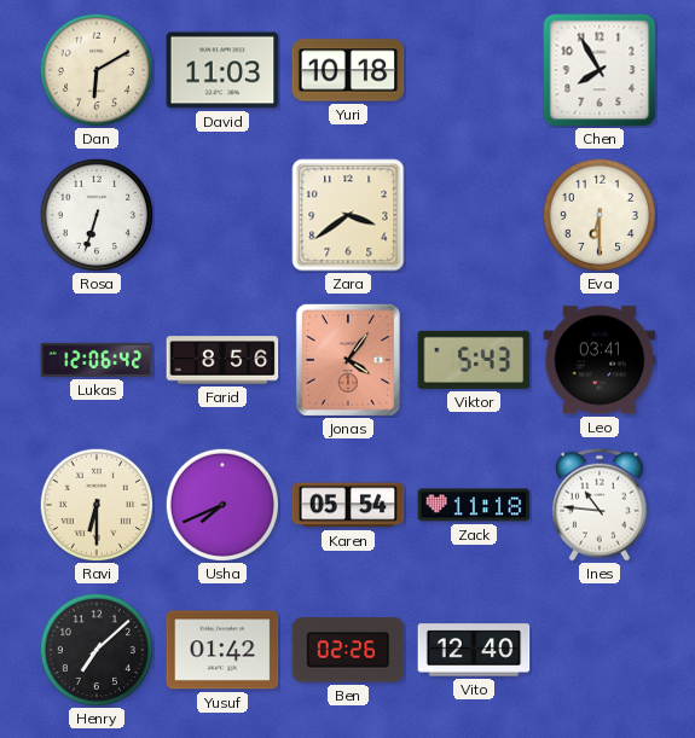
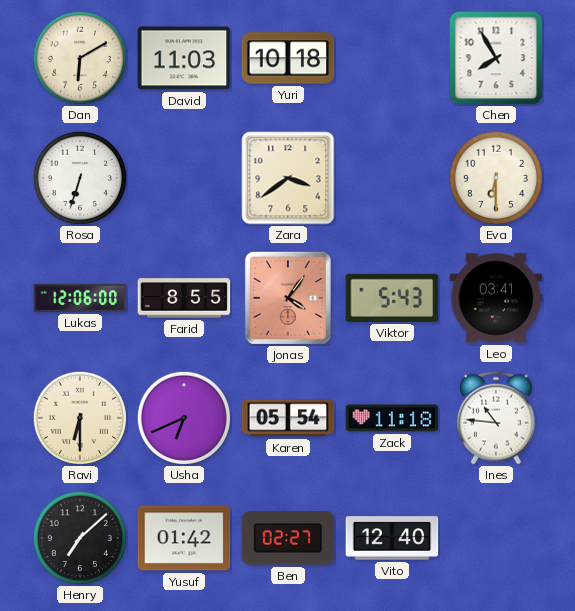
Lukas: 12:06:42 -> 12:06:00
Farid: 8:56 -> 8:55
Usha: 7:41 -> 6:41
Ben: 02:26 -> 02:27
